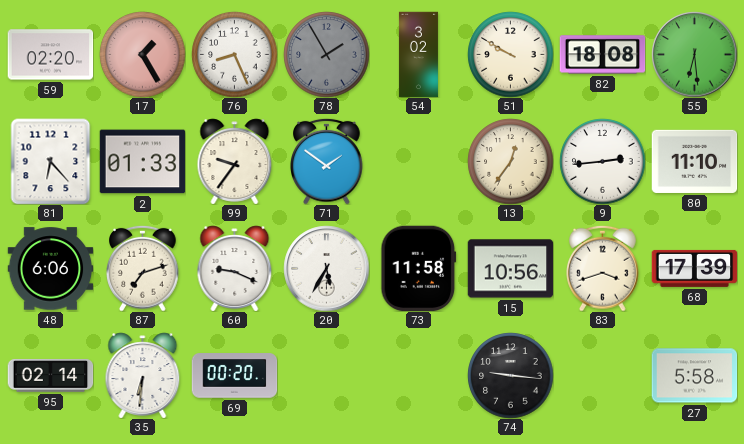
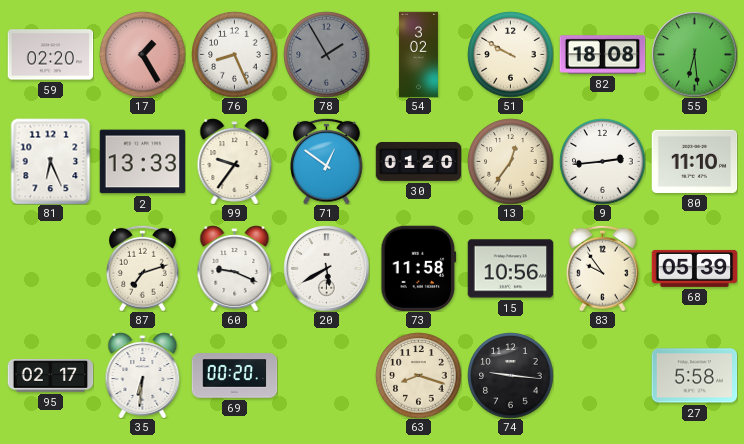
81: 6:23 -> 6:26
2: 01:33 -> 13:33
71: 1:51 -> 12:51
30: none -> 01:20
48: 6:06 -> none
20: 5:35 -> 5:40
83: 3:42 -> 9:54
68: 17:39 -> 05:39
95: 02:14 -> 02:17
63: none -> 8:18
